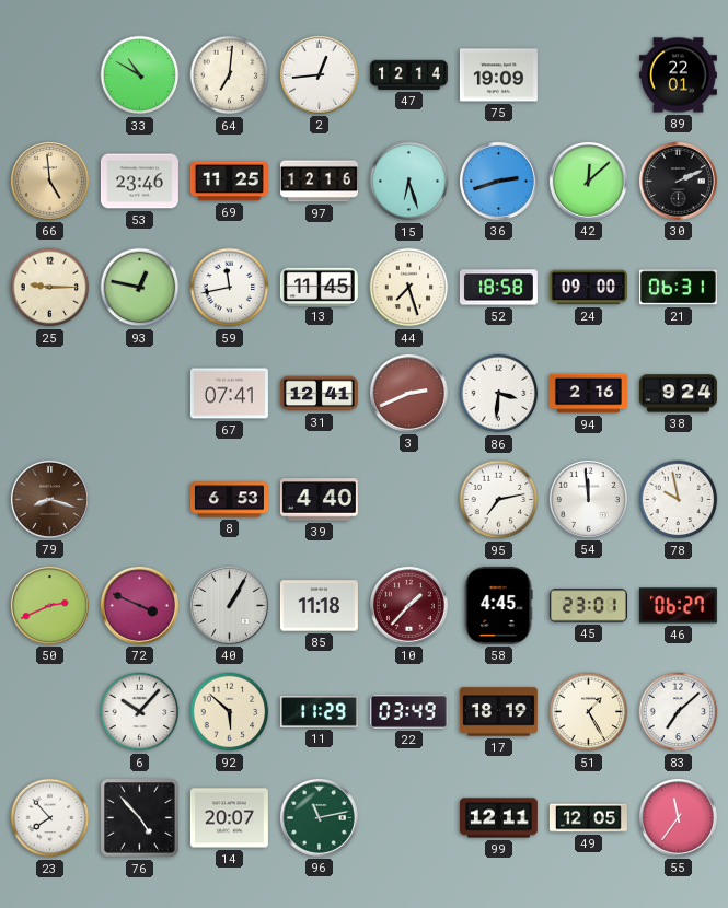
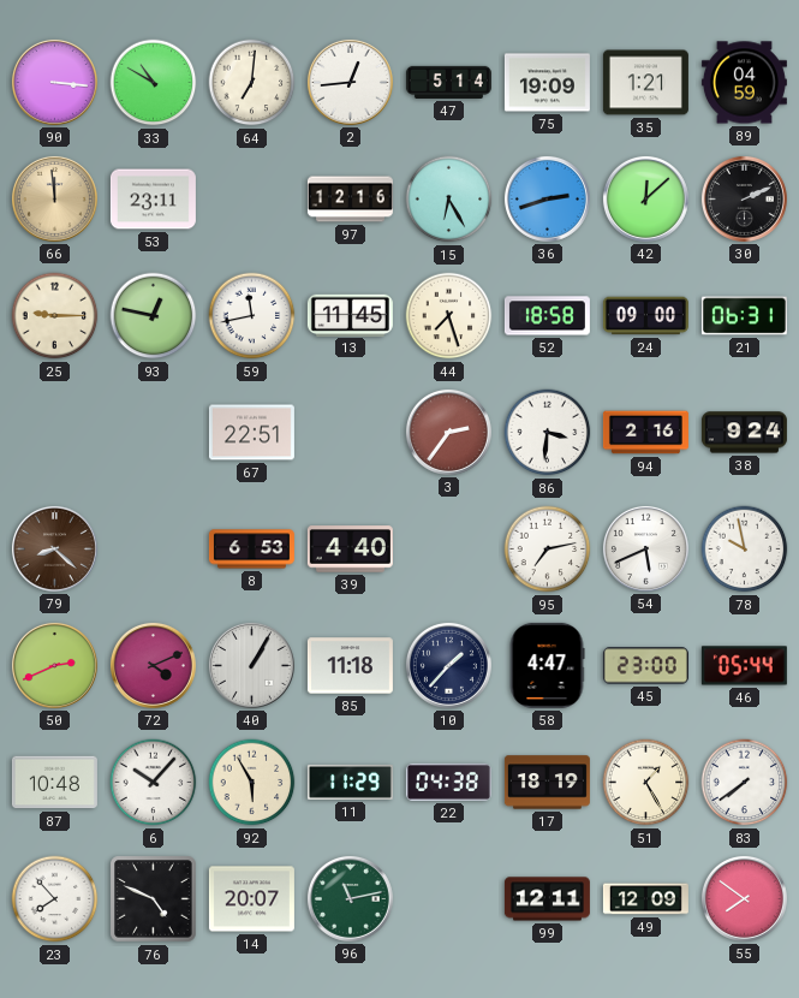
90: none -> 3:16
47: 12:14 -> 5:14
35: none -> 1:21
89: 22:01 -> 04:59
66: 4:59 -> 11:59
53: 23:46 -> 23:11
69: 11:25 -> none
15: 6:27 -> 6:25
67: 07:41 -> 22:51
31: 12:41 -> none
3: 2:41 -> 2:36
79: 8:18 -> 8:22
54: 11:59 -> 5:41
72: 3:49 -> 4:11
10 dial: burgundy -> navy
58: 4:45 -> 4:47
45: 23:01 -> 23:00
46: 06:27 -> 05:44
87: none -> 10:48
92: 5:52 -> 5:55
22: 03:49 -> 04:38
83: 7:08 -> 7:39
76: 4:53 -> 4:49
49: 12:05 -> 12:09
55: 11:36 -> 7:51
